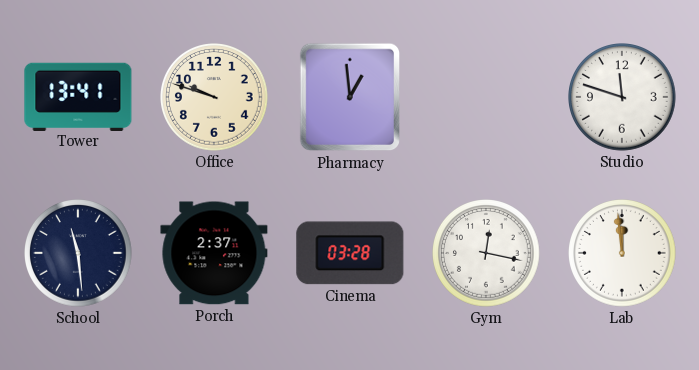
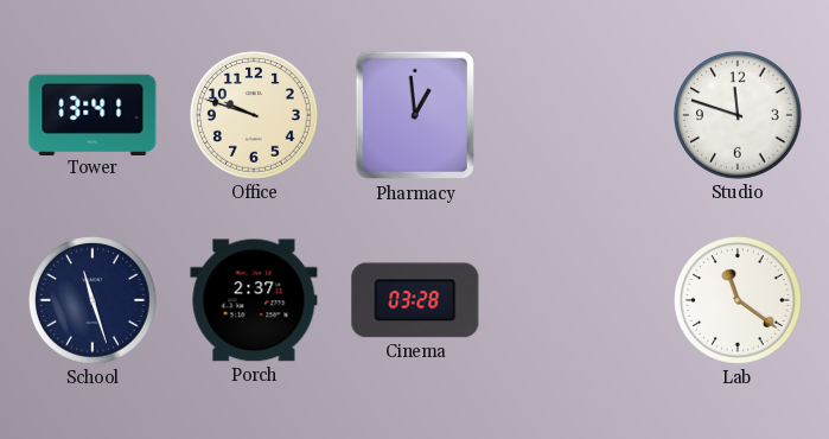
School: 11:29 -> 11:27
Gym: 12:17 -> none
Lab: 11:59 -> 11:21
